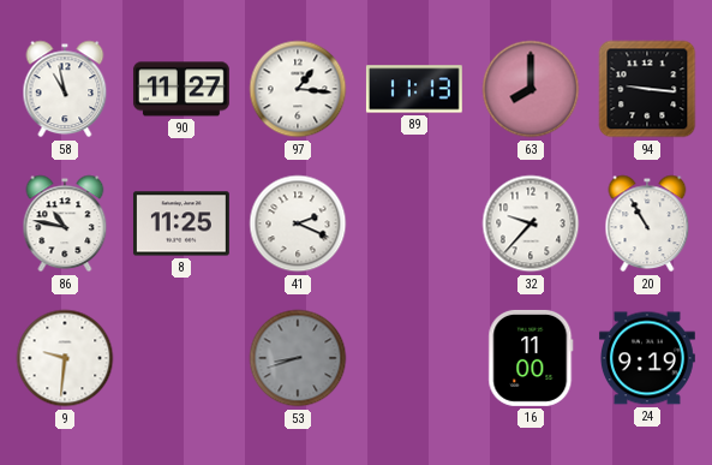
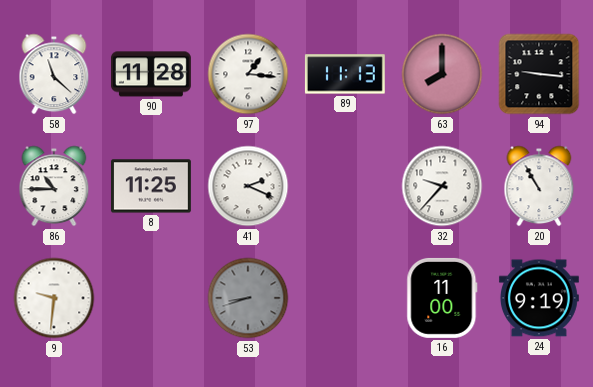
58: 10:58 -> 11:22
90: 11:27 -> 11:28
86: 10:47 -> 10:45
